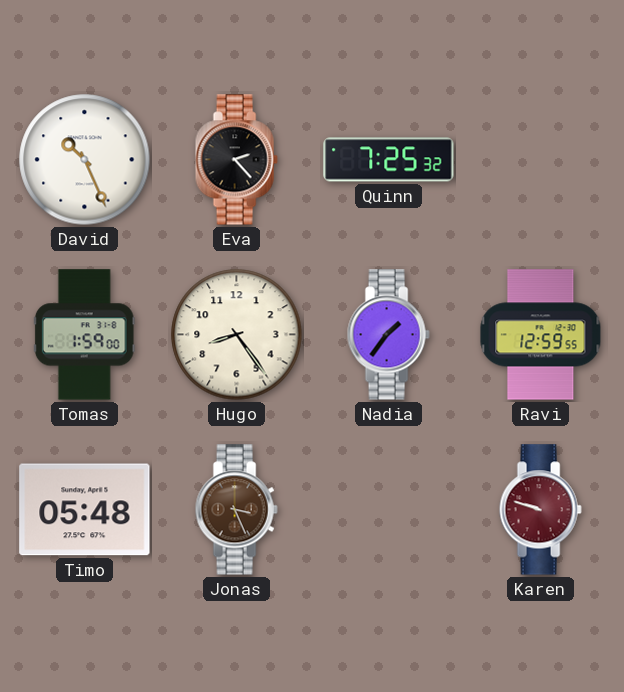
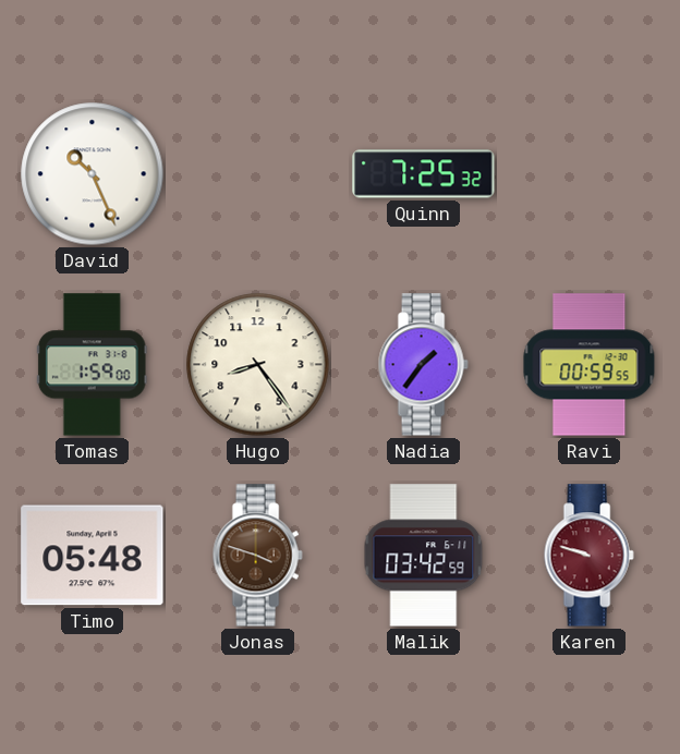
Eva: 2:23 -> none
Ravi: 12:59 -> 00:59
Jonas: 3:26 -> 3:48
Malik: none -> 03:42
